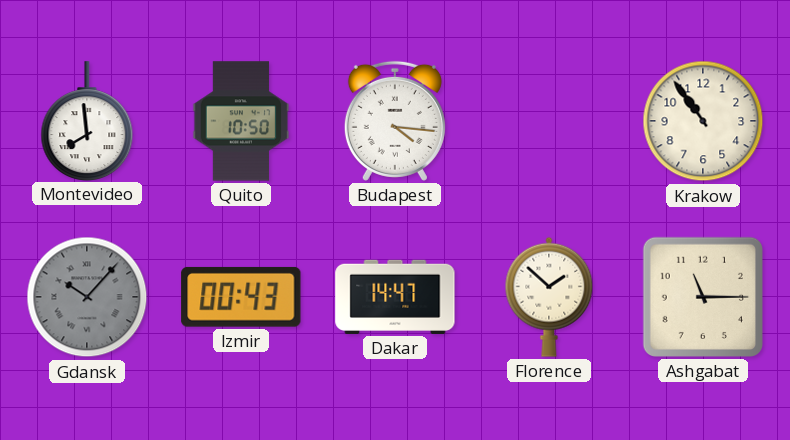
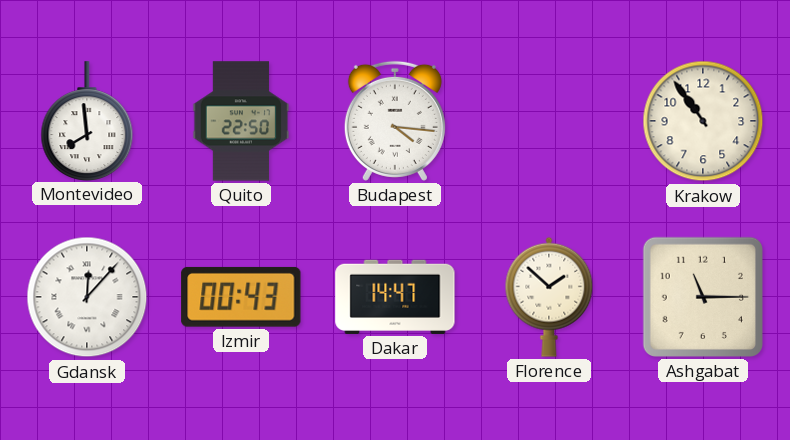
Quito: 10:50 -> 22:50
Gdansk: 10:07 -> 12:07
Gdansk dial: grey -> white
